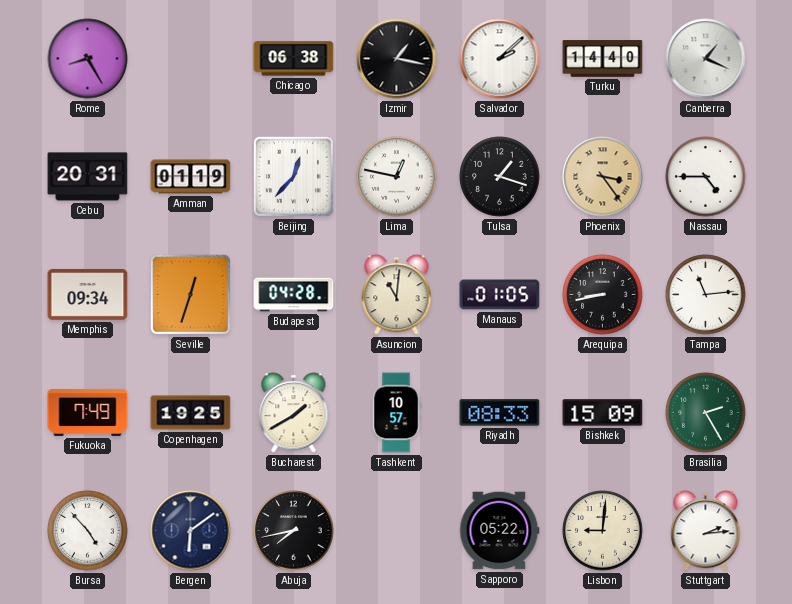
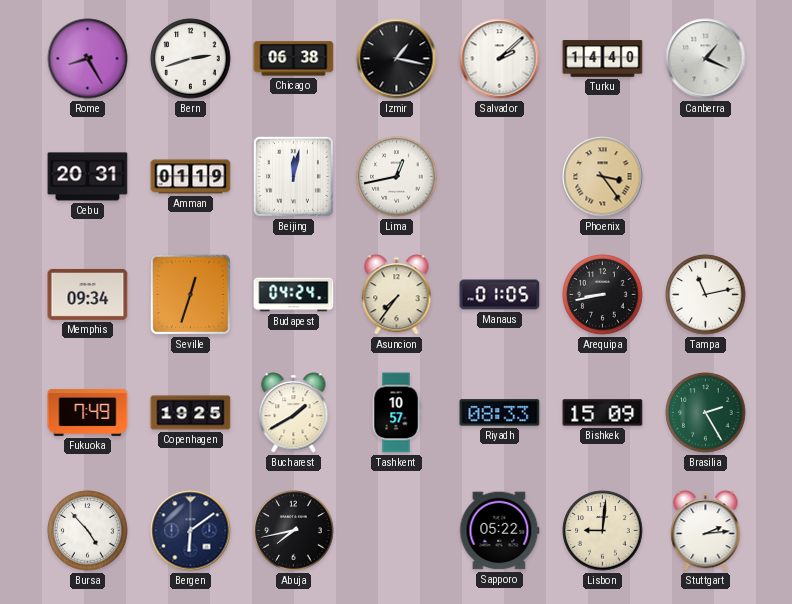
Bern: none -> 2:42
Beijing: 12:37 -> 12:02
Lima: 12:47 -> 12:43
Tulsa: 1:18 -> none
Nassau: 4:45 -> none
Budapest: 04:28 -> 04:24
Asuncion: 11:01 -> 7:36
Tampa: 11:14 -> 11:13
